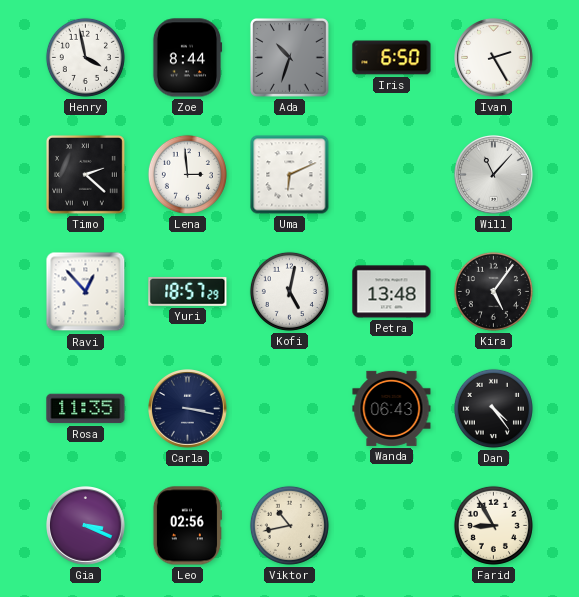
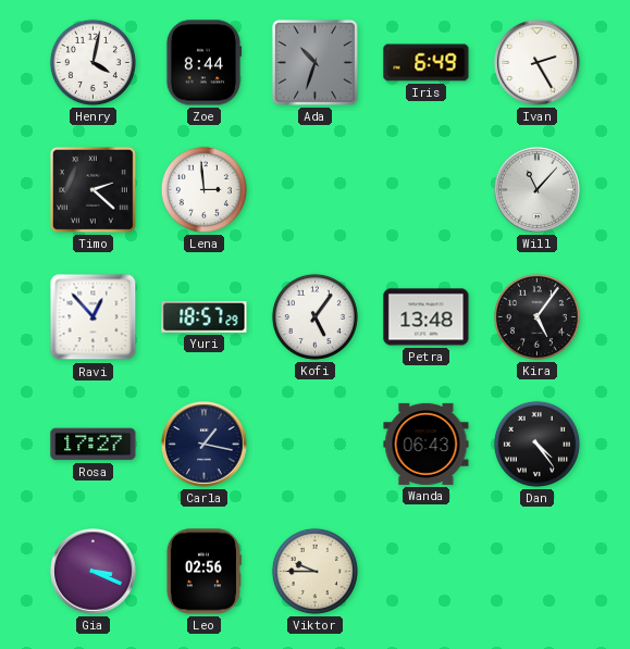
Henry: 3:58 -> 4:02
Iris: 6:50 -> 6:49
Uma: 6:11 -> none
Kofi: 5:02 -> 5:06
Rosa: 11:35 -> 17:27
Carla: 3:17 -> 1:17
Viktor: 10:43 -> 9:45
Farid: 8:55 -> none
